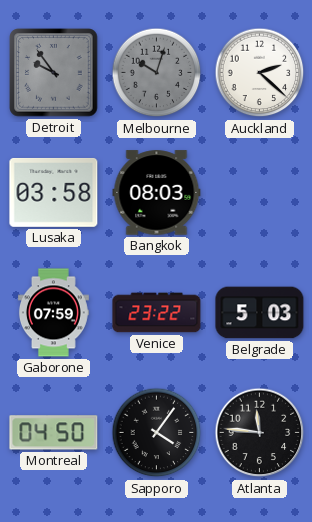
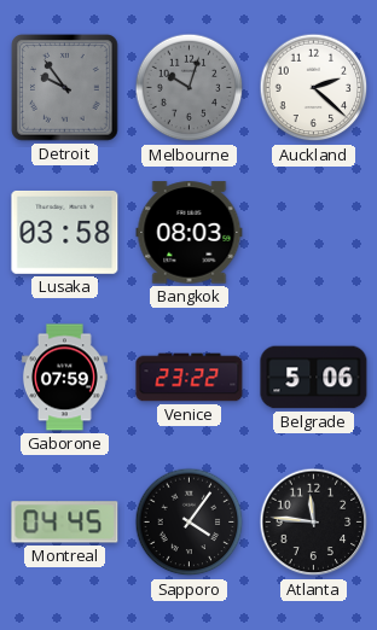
Belgrade: 5:03 -> 5:06
Montreal: 04:50 -> 04:45
